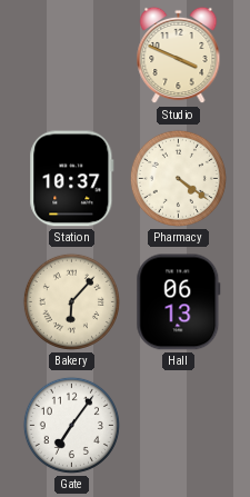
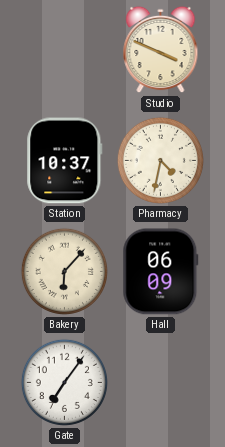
Pharmacy: 4:21 -> 4:32
Hall: 06:13 -> 06:09
